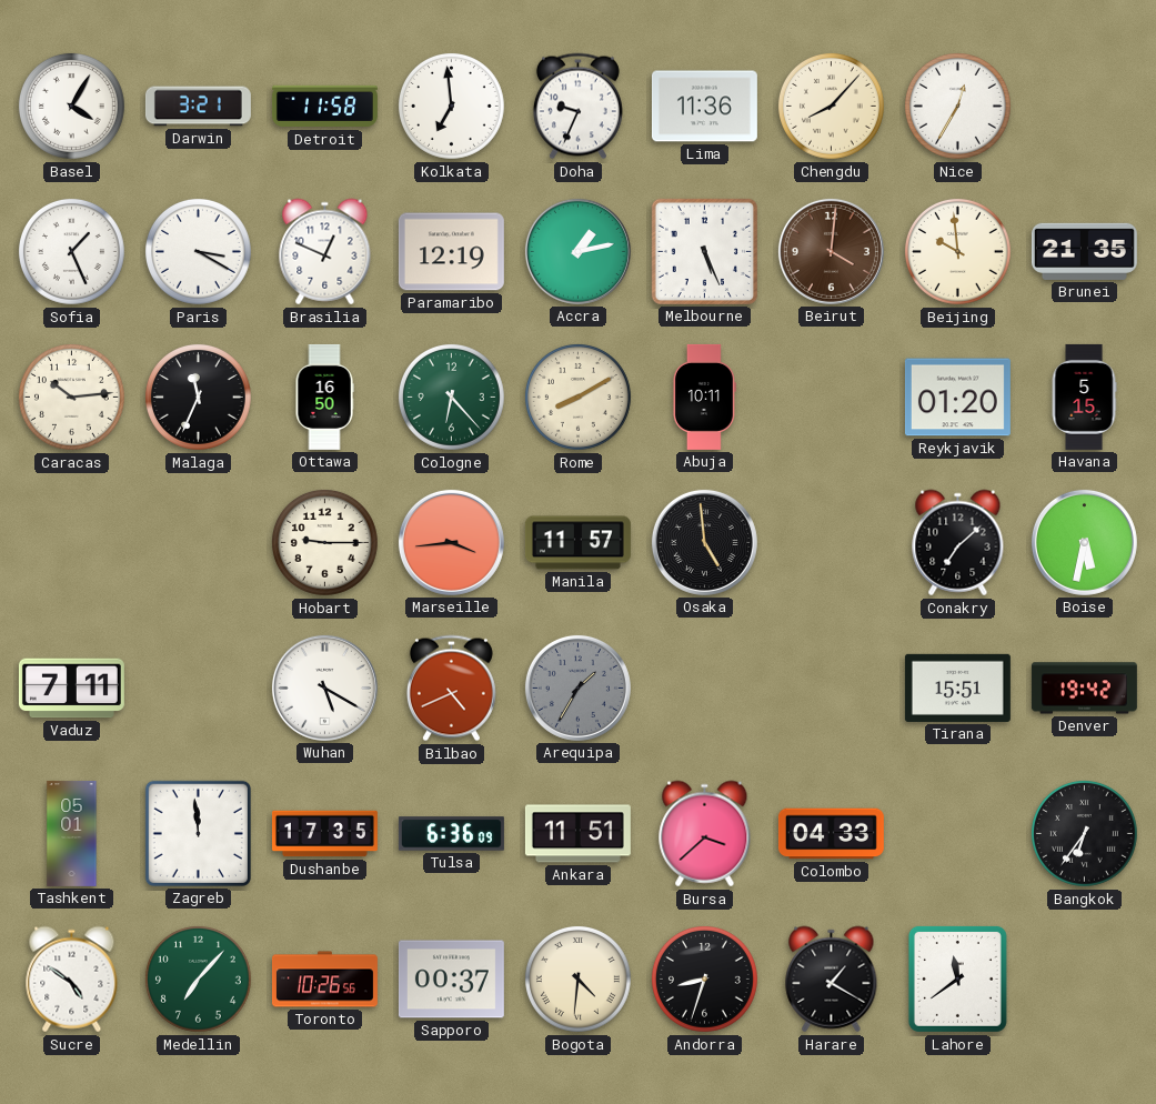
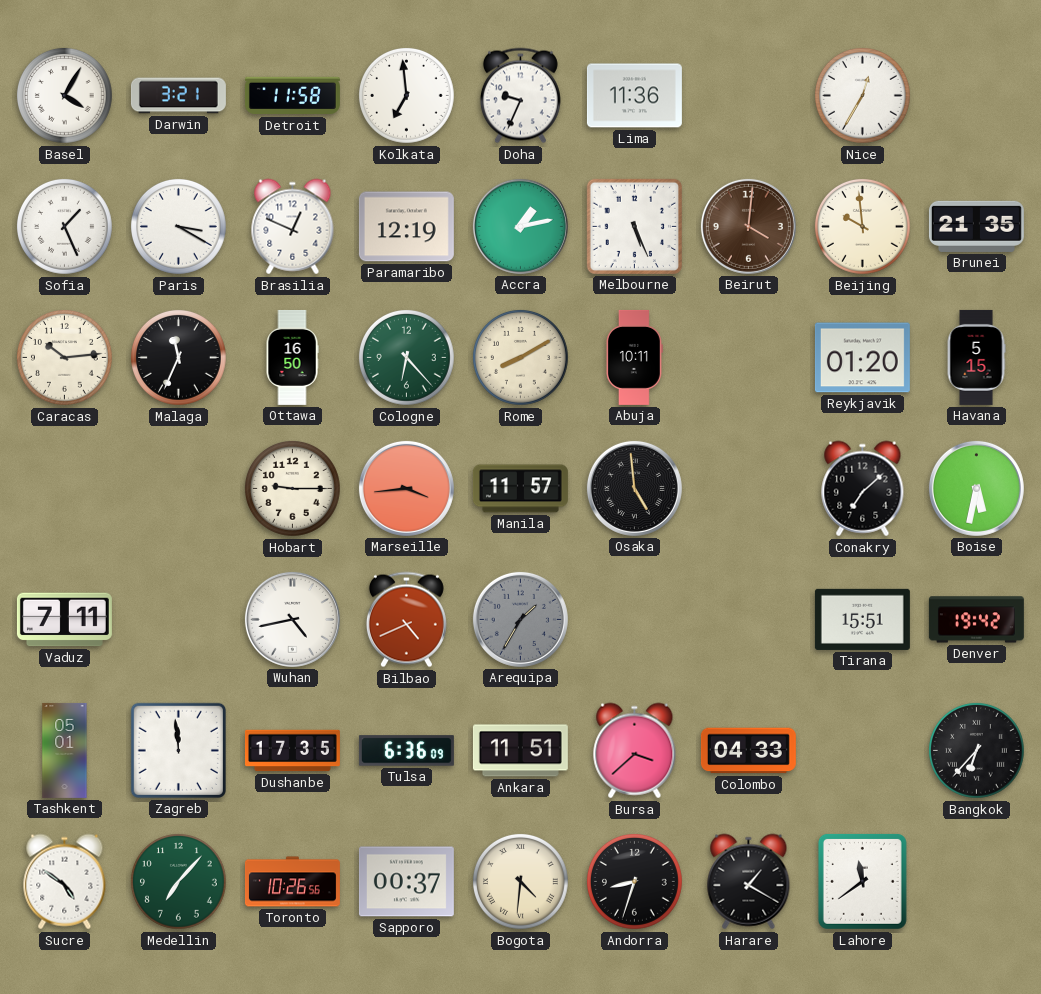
Chengdu: 8:07 -> none
Wuhan: 5:20 -> 4:43
Bangkok: 6:36 -> 6:37
